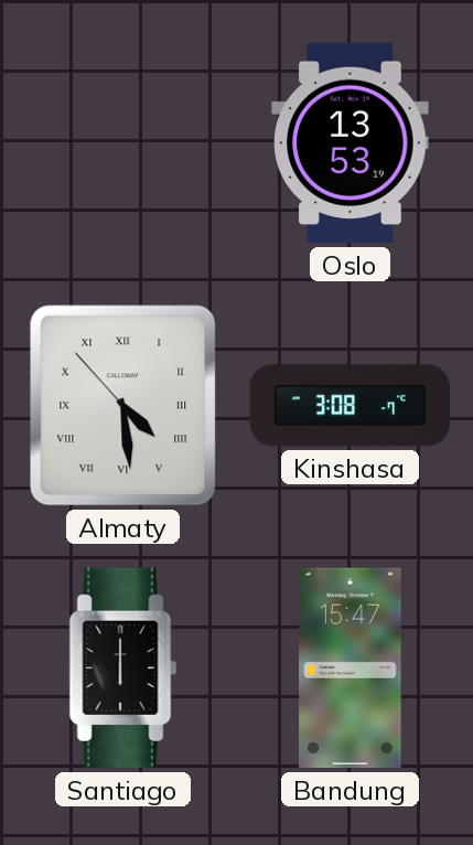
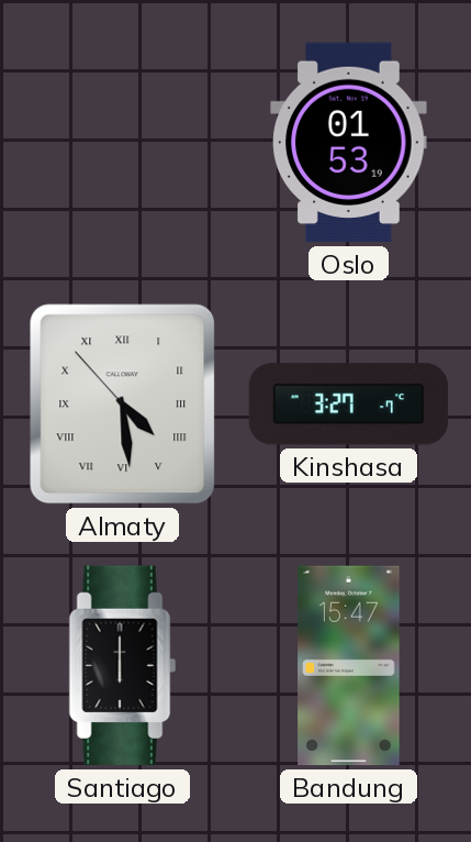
Oslo: 13:53 -> 01:53
Kinshasa: 3:08 -> 3:27
